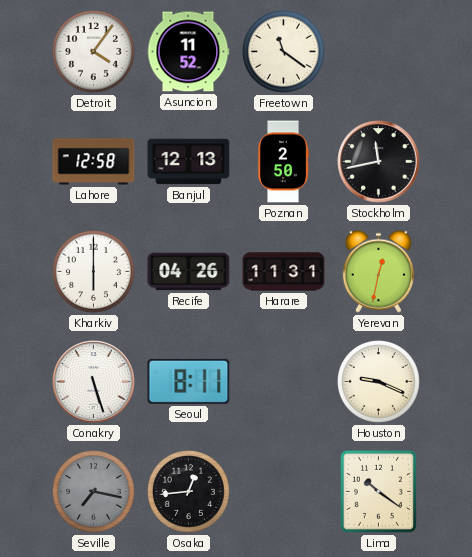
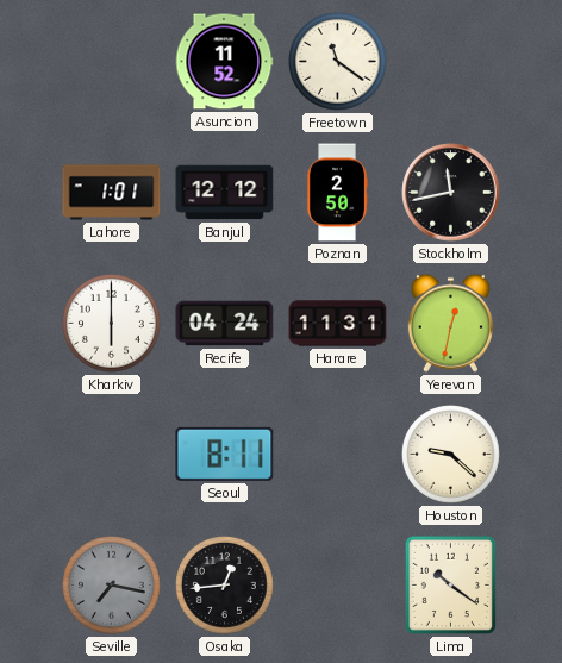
Detroit: 4:06 -> none
Lahore: 12:58 -> 1:01
Banjul: 12:13 -> 12:12
Recife: 04:26 -> 04:24
Conakry: 5:27 -> none
Houston: 9:19 -> 9:22
